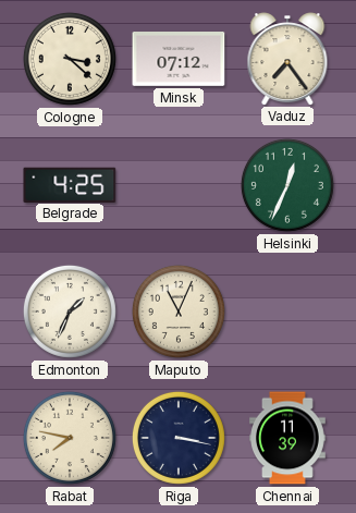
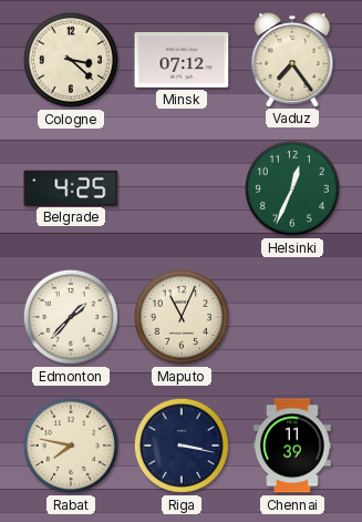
Edmonton: 1:34 -> 1:37
